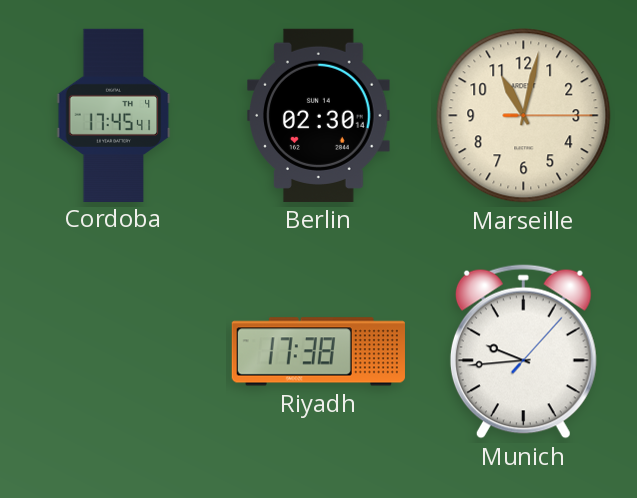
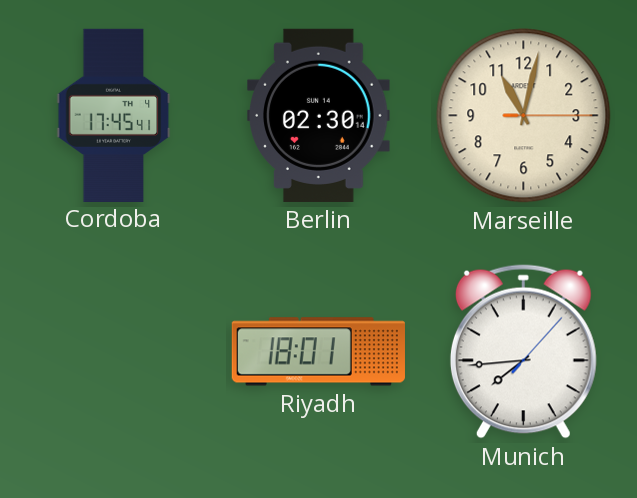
Riyadh: 17:38 -> 18:01
Munich: 9:44 -> 7:44
